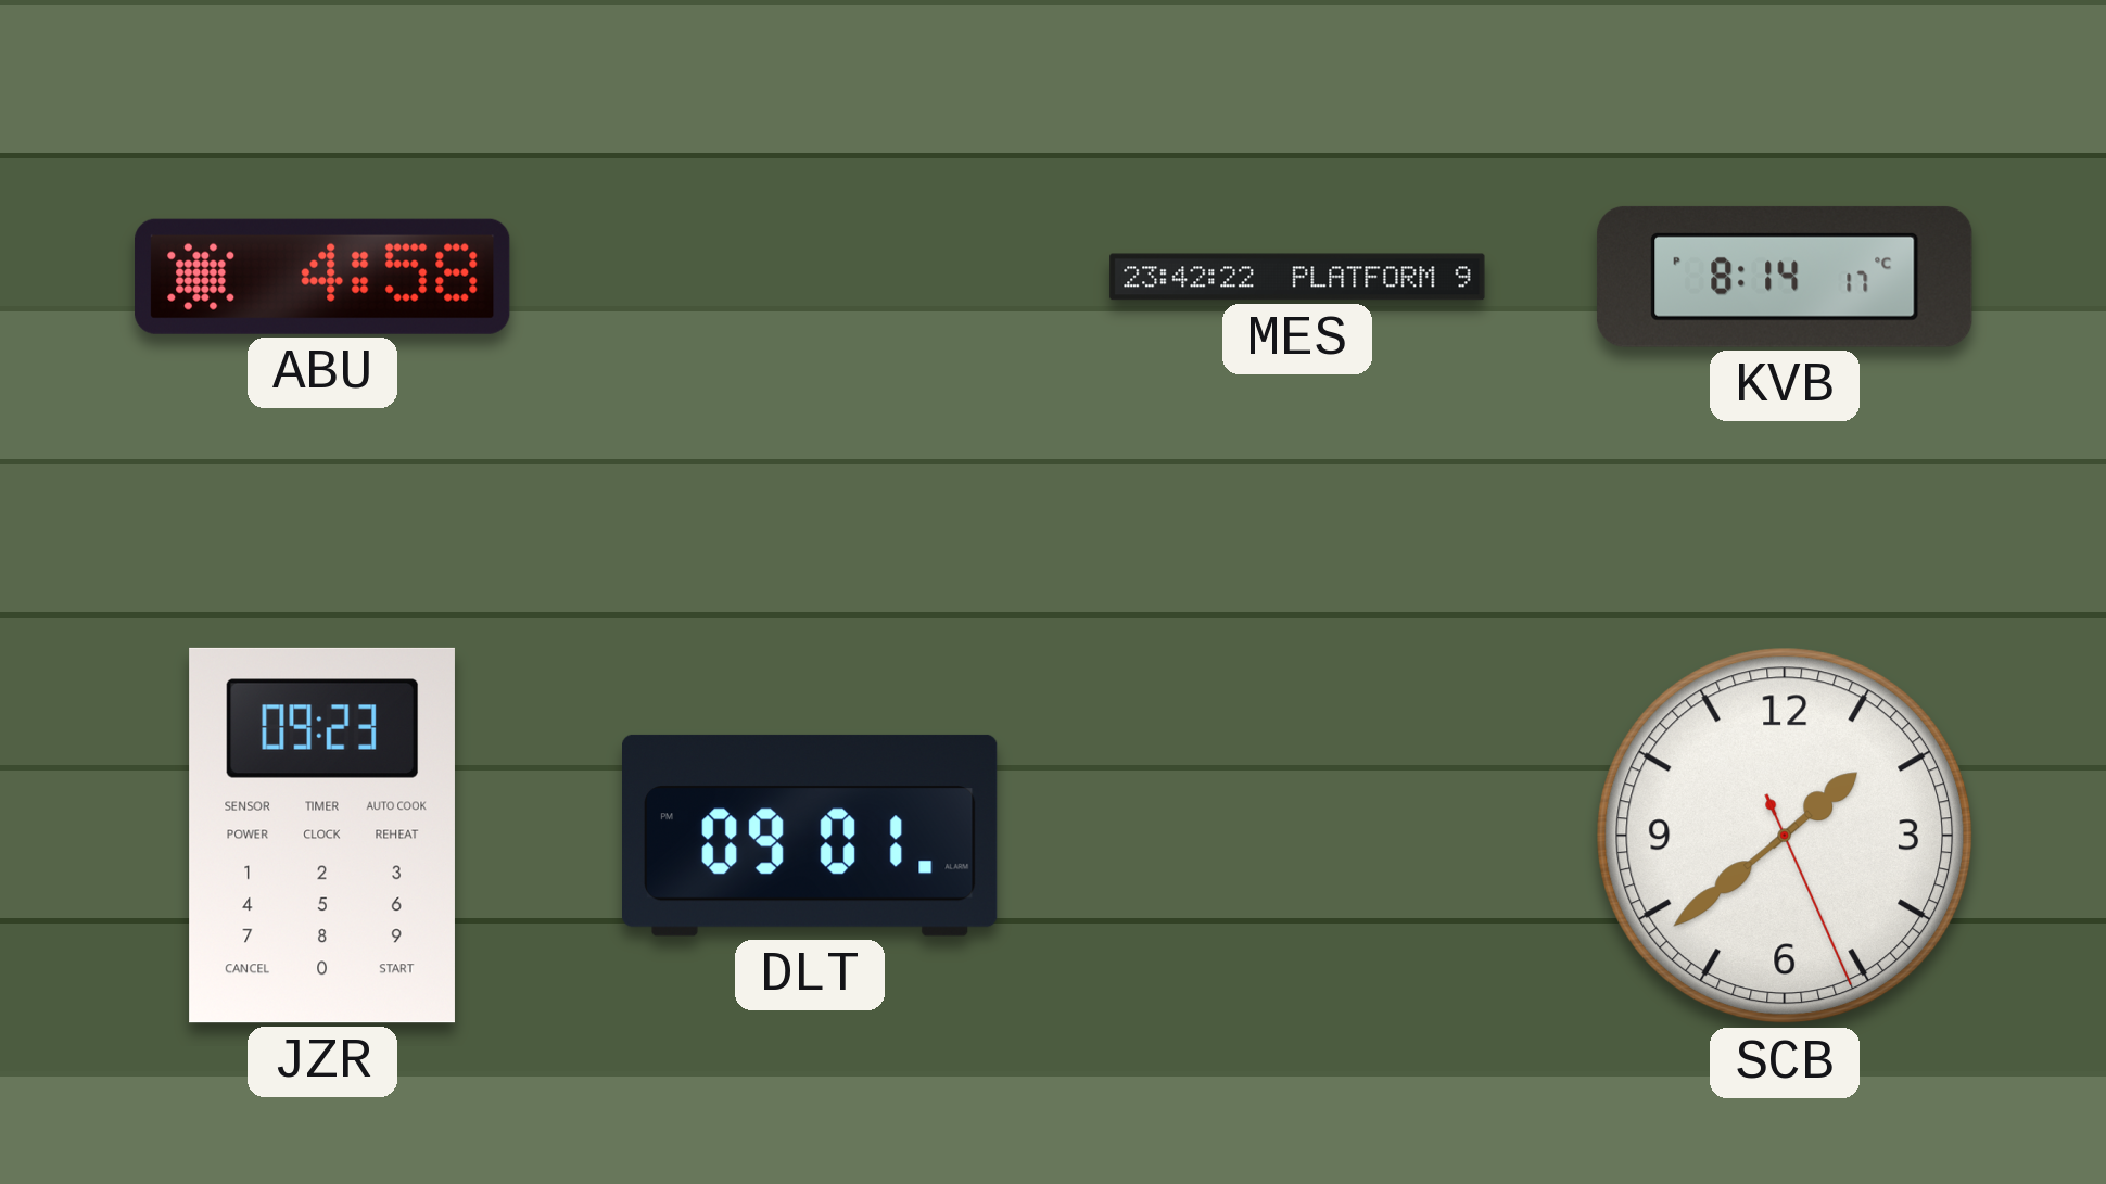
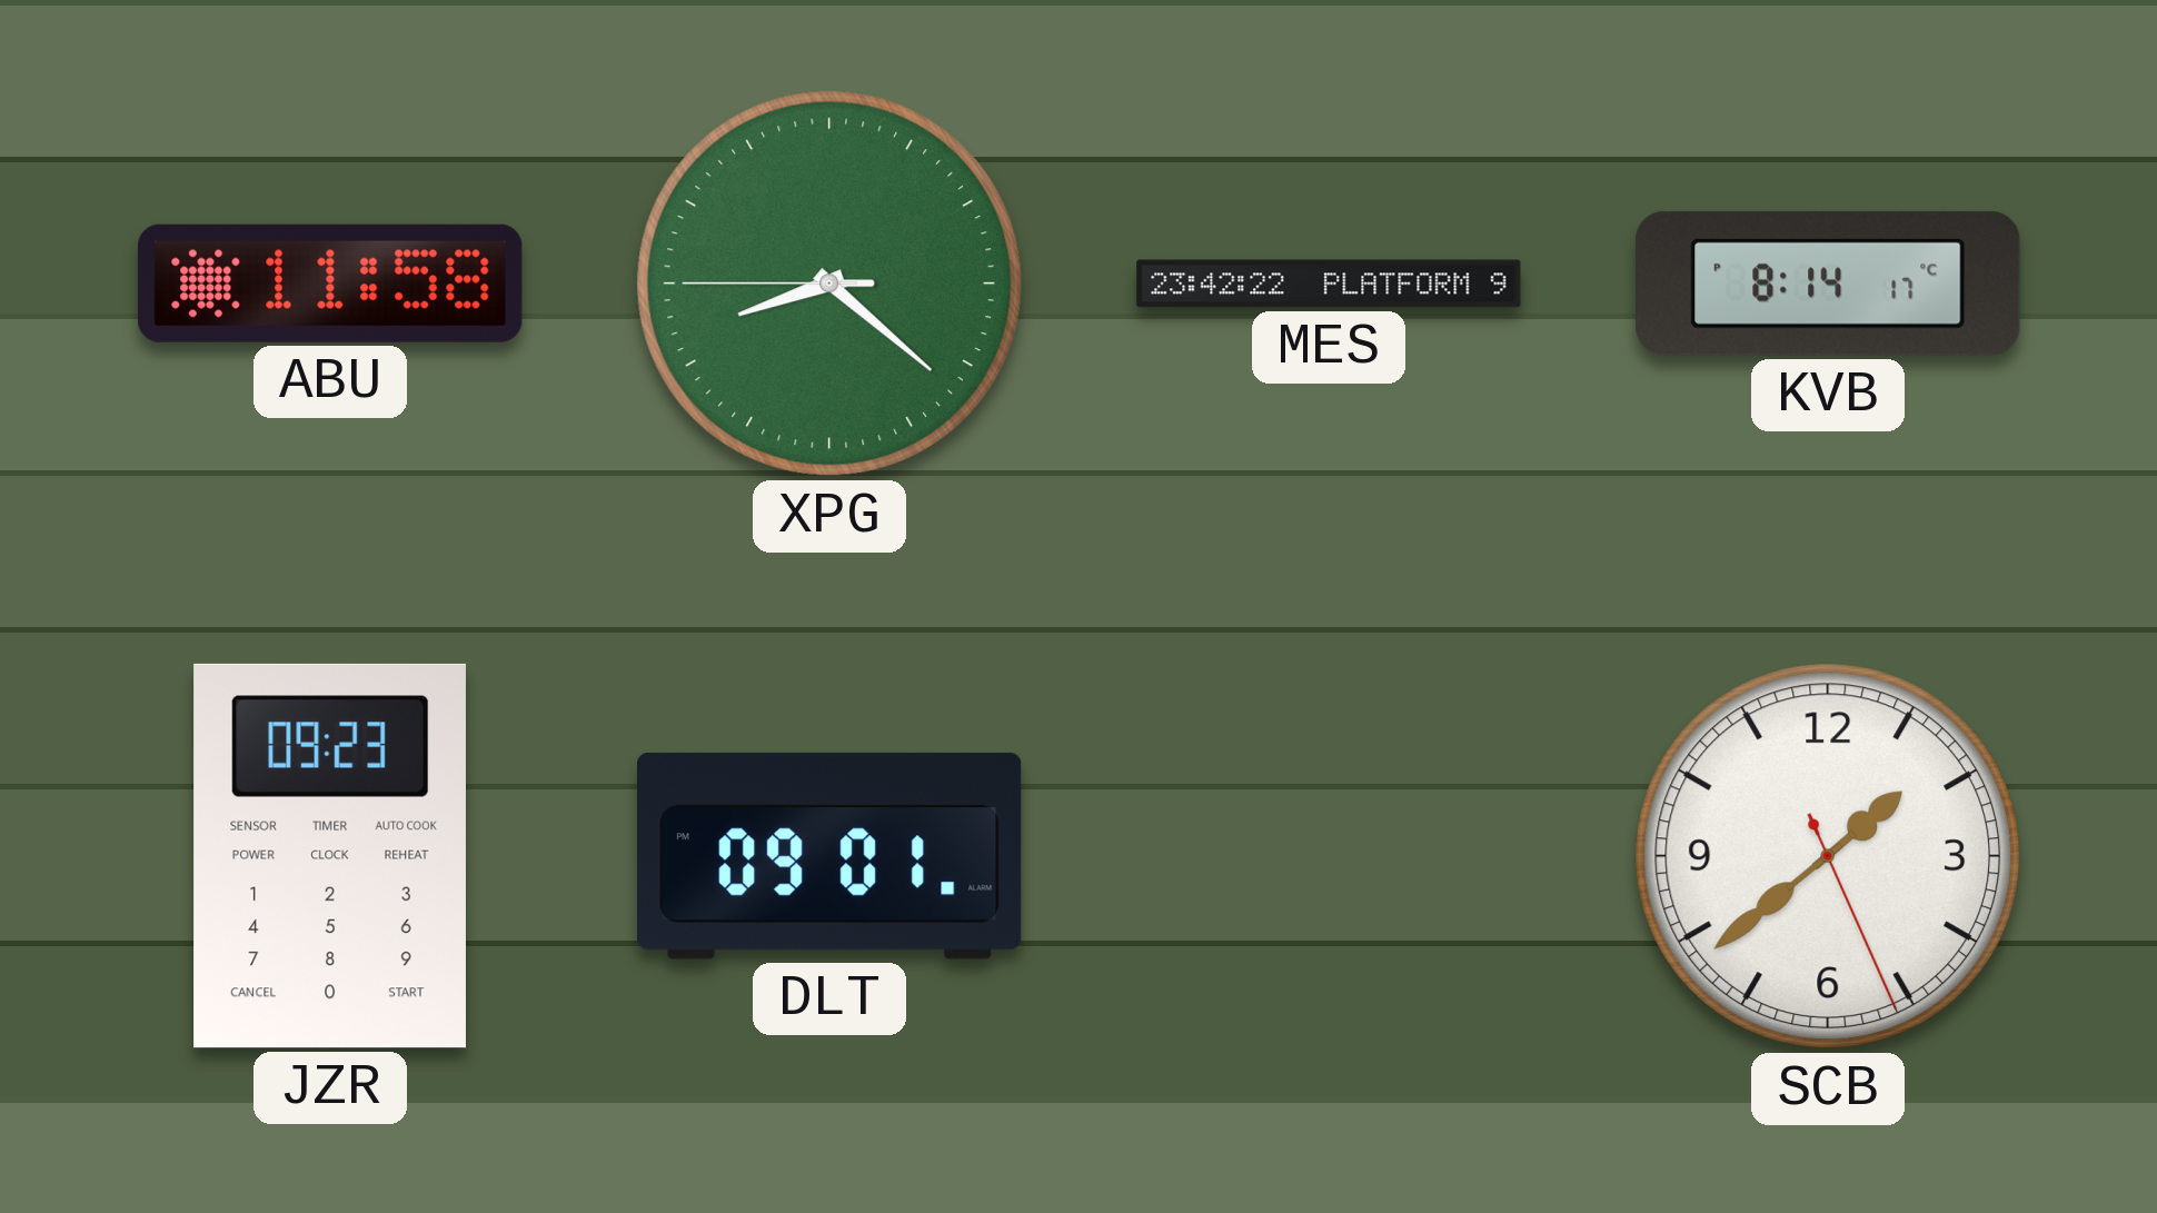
ABU: 4:58 -> 11:58
XPG: none -> 8:21
